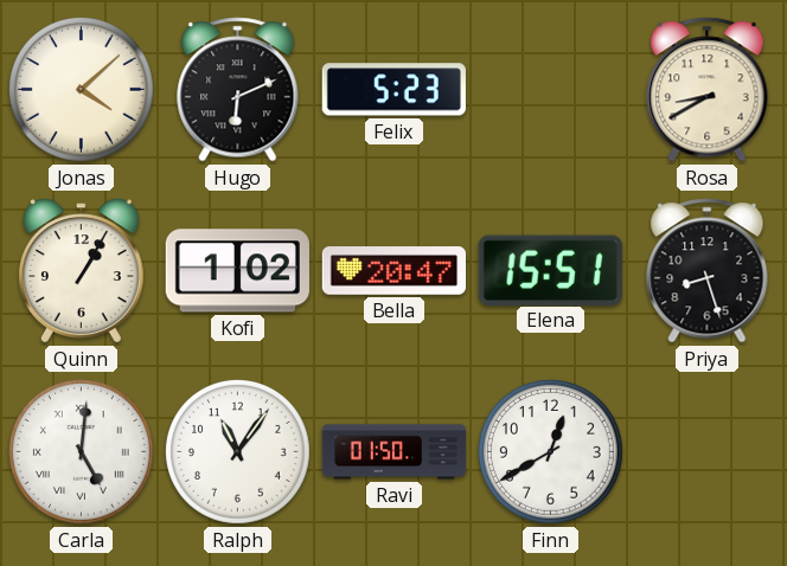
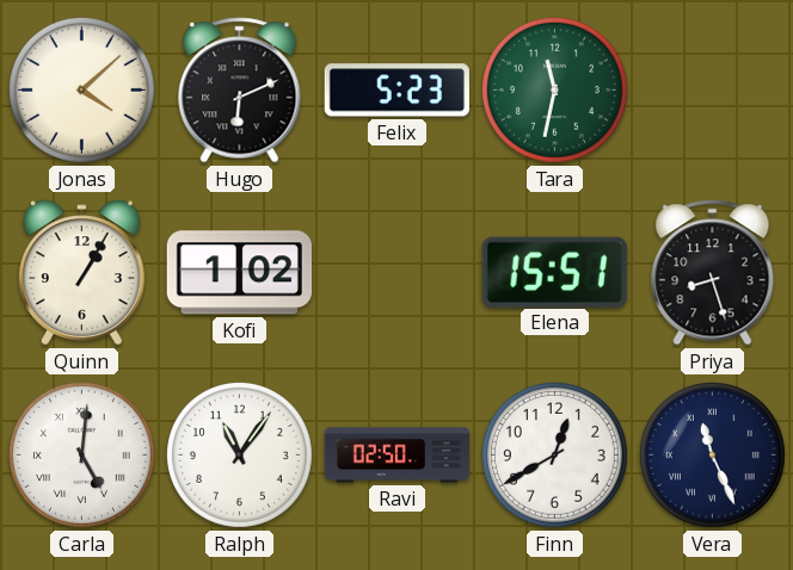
Tara: none -> 11:32
Rosa: 8:40 -> none
Bella: 20:47 -> none
Ravi: 01:50 -> 02:50
Vera: none -> 11:26
